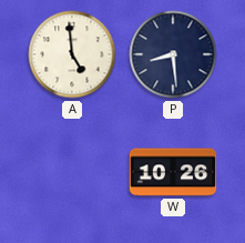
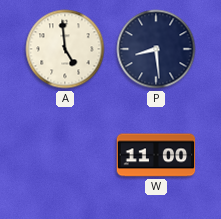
W: 10:26 -> 11:00
